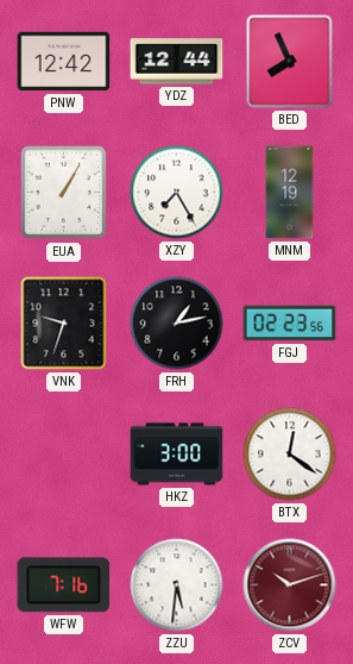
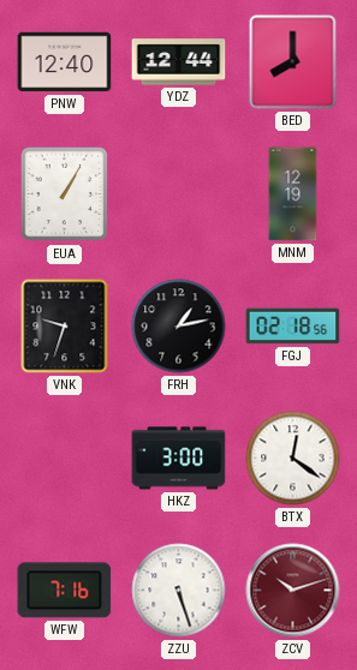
PNW: 12:42 -> 12:40
BED: 7:56 -> 8:00
XZY: 7:25 -> none
FGJ: 02:23 -> 02:18
ZZU: 5:31 -> 5:27
